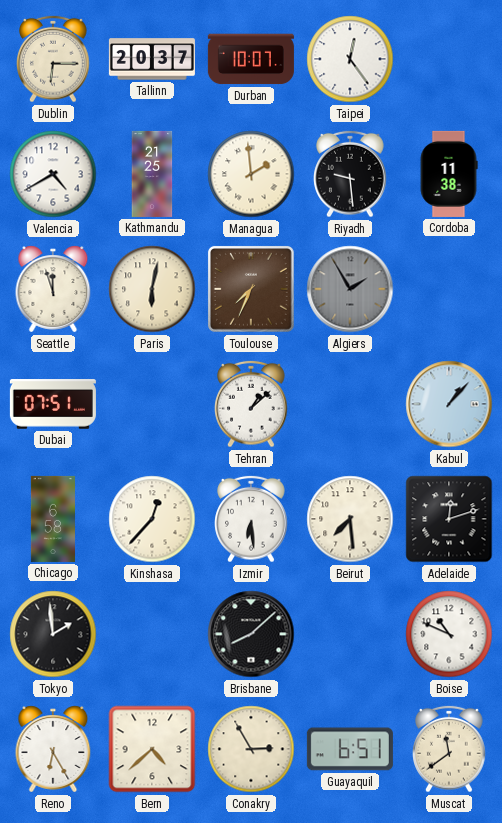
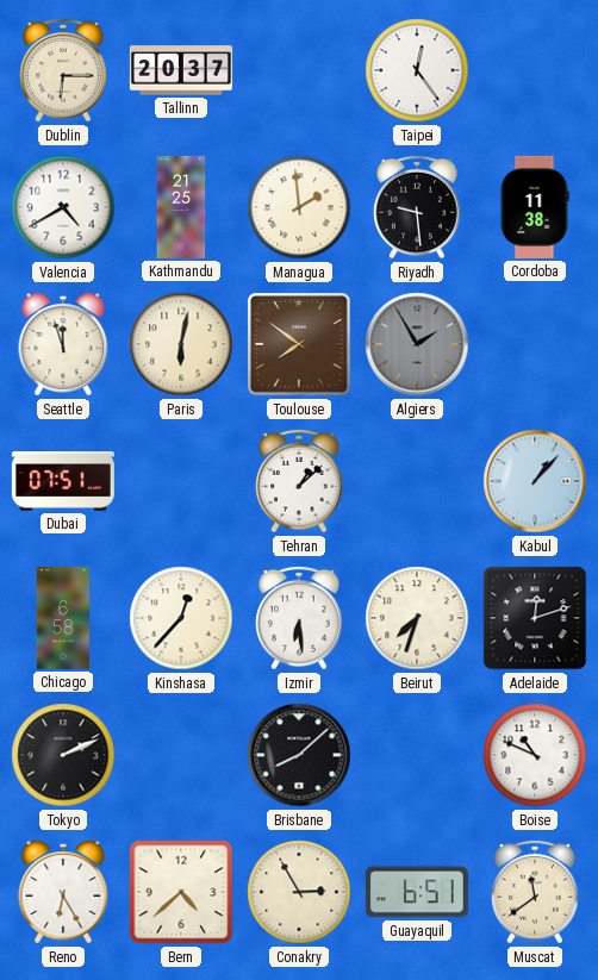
Durban: 10:07 -> none
Toulouse: 7:34 -> 7:51
Beirut: 7:29 -> 7:33
Tokyo: 1:59 -> 2:11
